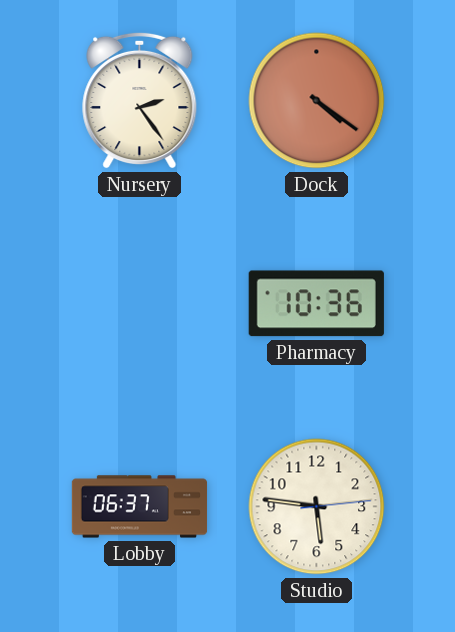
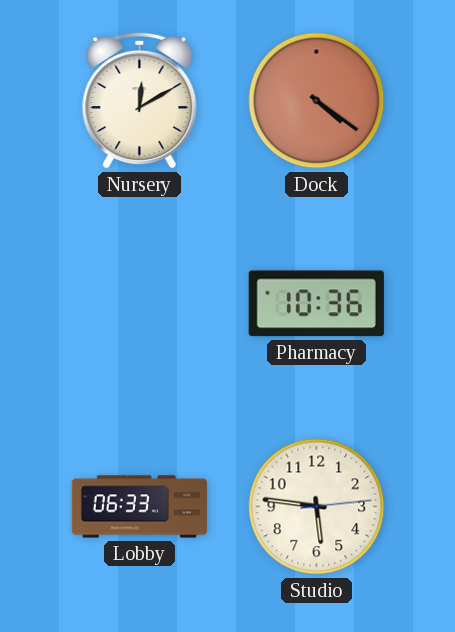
Nursery: 2:24 -> 12:10
Lobby: 06:37 -> 06:33
